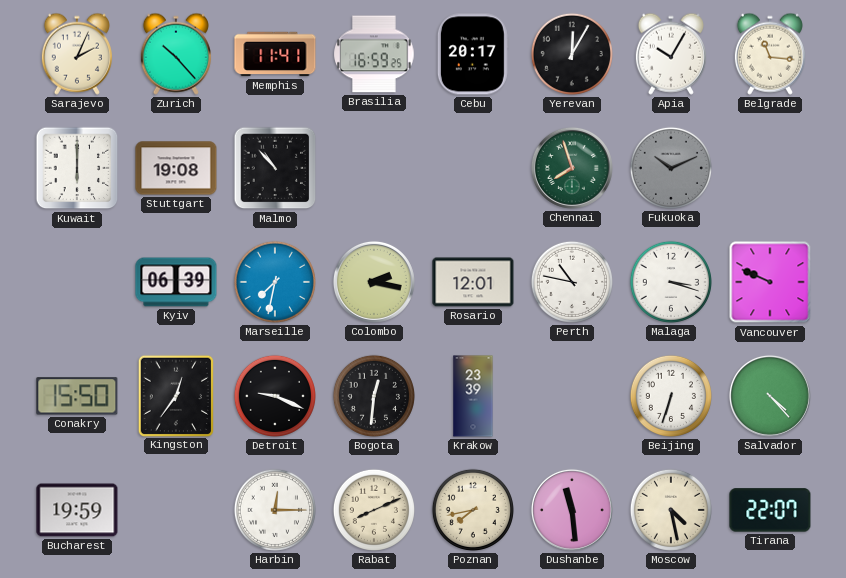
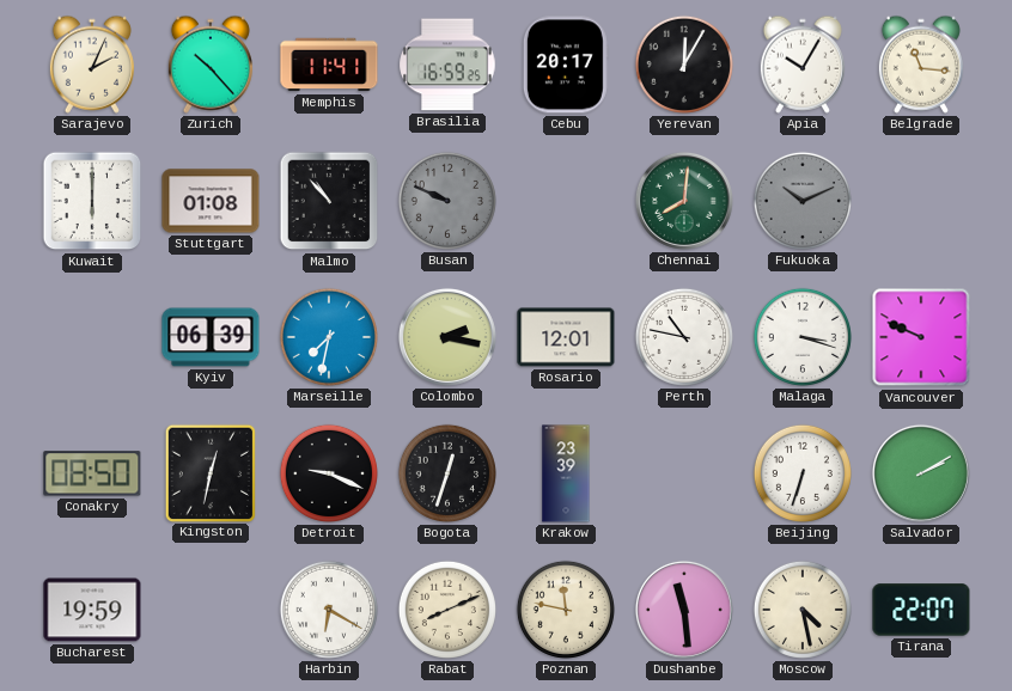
Stuttgart: 19:08 -> 01:08
Busan: none -> 9:49
Chennai: 7:57 -> 8:01
Conakry: 15:50 -> 08:50
Kingston: 12:36 -> 12:32
Bogota: 12:31 -> 12:33
Salvador: 4:23 -> 2:10
Harbin: 12:15 -> 6:20
Poznan: 7:43 -> 11:47
